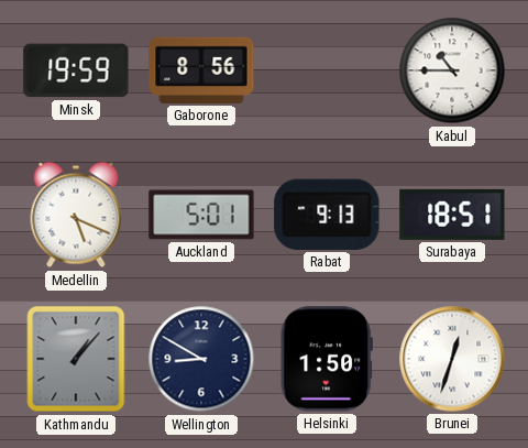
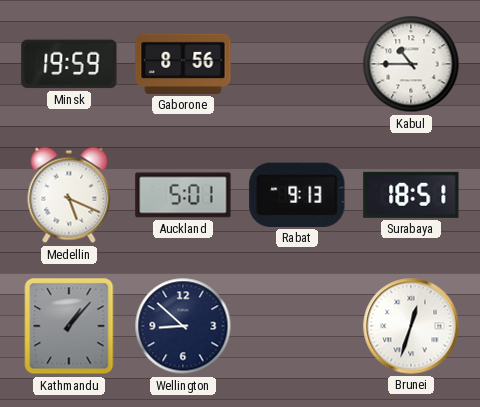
Wellington: 8:50 -> 8:52
Helsinki: 1:50 -> none
